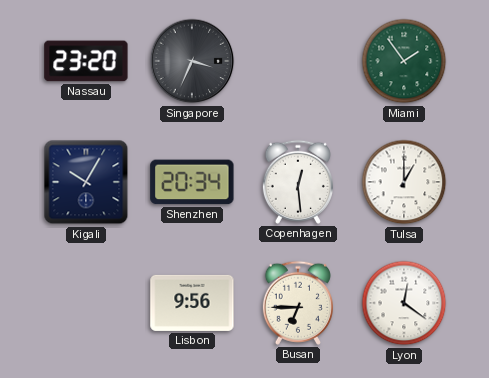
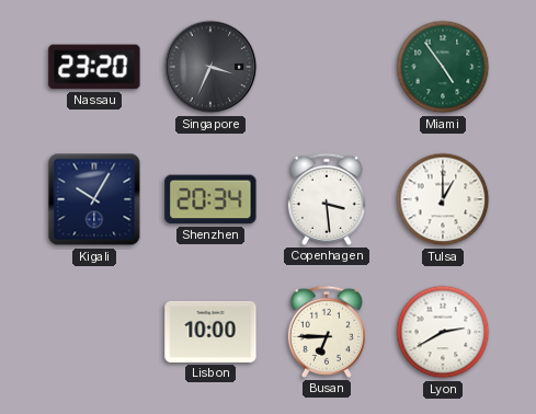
Miami: 1:54 -> 4:54
Copenhagen: 12:29 -> 3:29
Lisbon: 9:56 -> 10:00
Lyon: 12:21 -> 2:40
